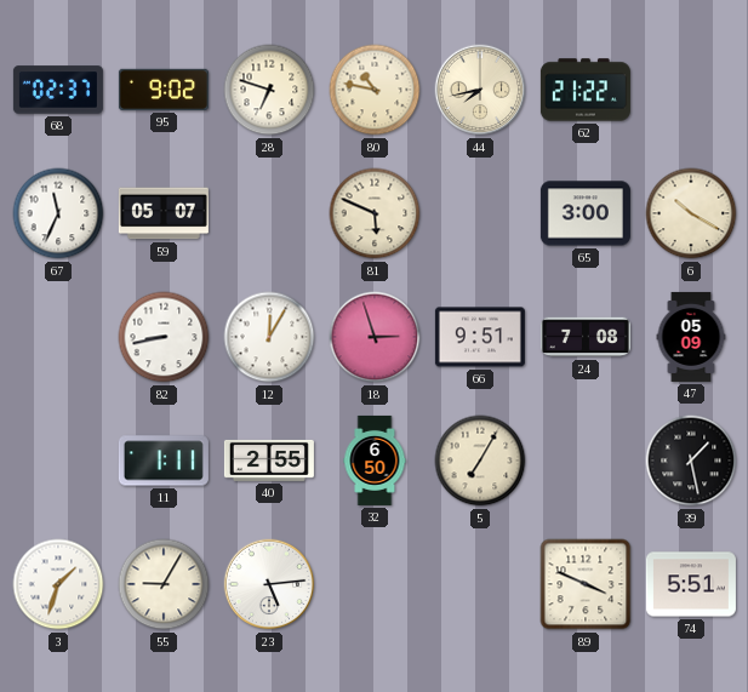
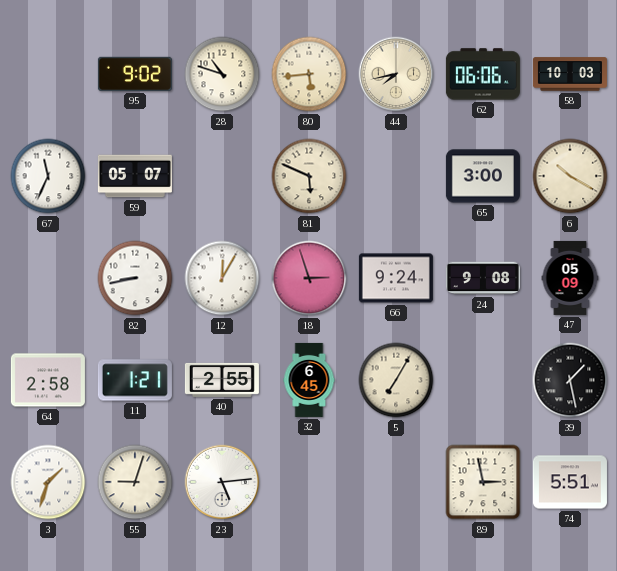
68: 02:37 -> none
28: 6:48 -> 10:48
80: 10:47 -> 5:44
62: 21:22 -> 06:06
58: none -> 10:03
66: 9:51 -> 9:24
24: 7:08 -> 9:08
64: none -> 2:58
11: 1:11 -> 1:21
32: 6:50 -> 6:45
55: 9:05 -> 9:03
89: 3:49 -> 2:58
